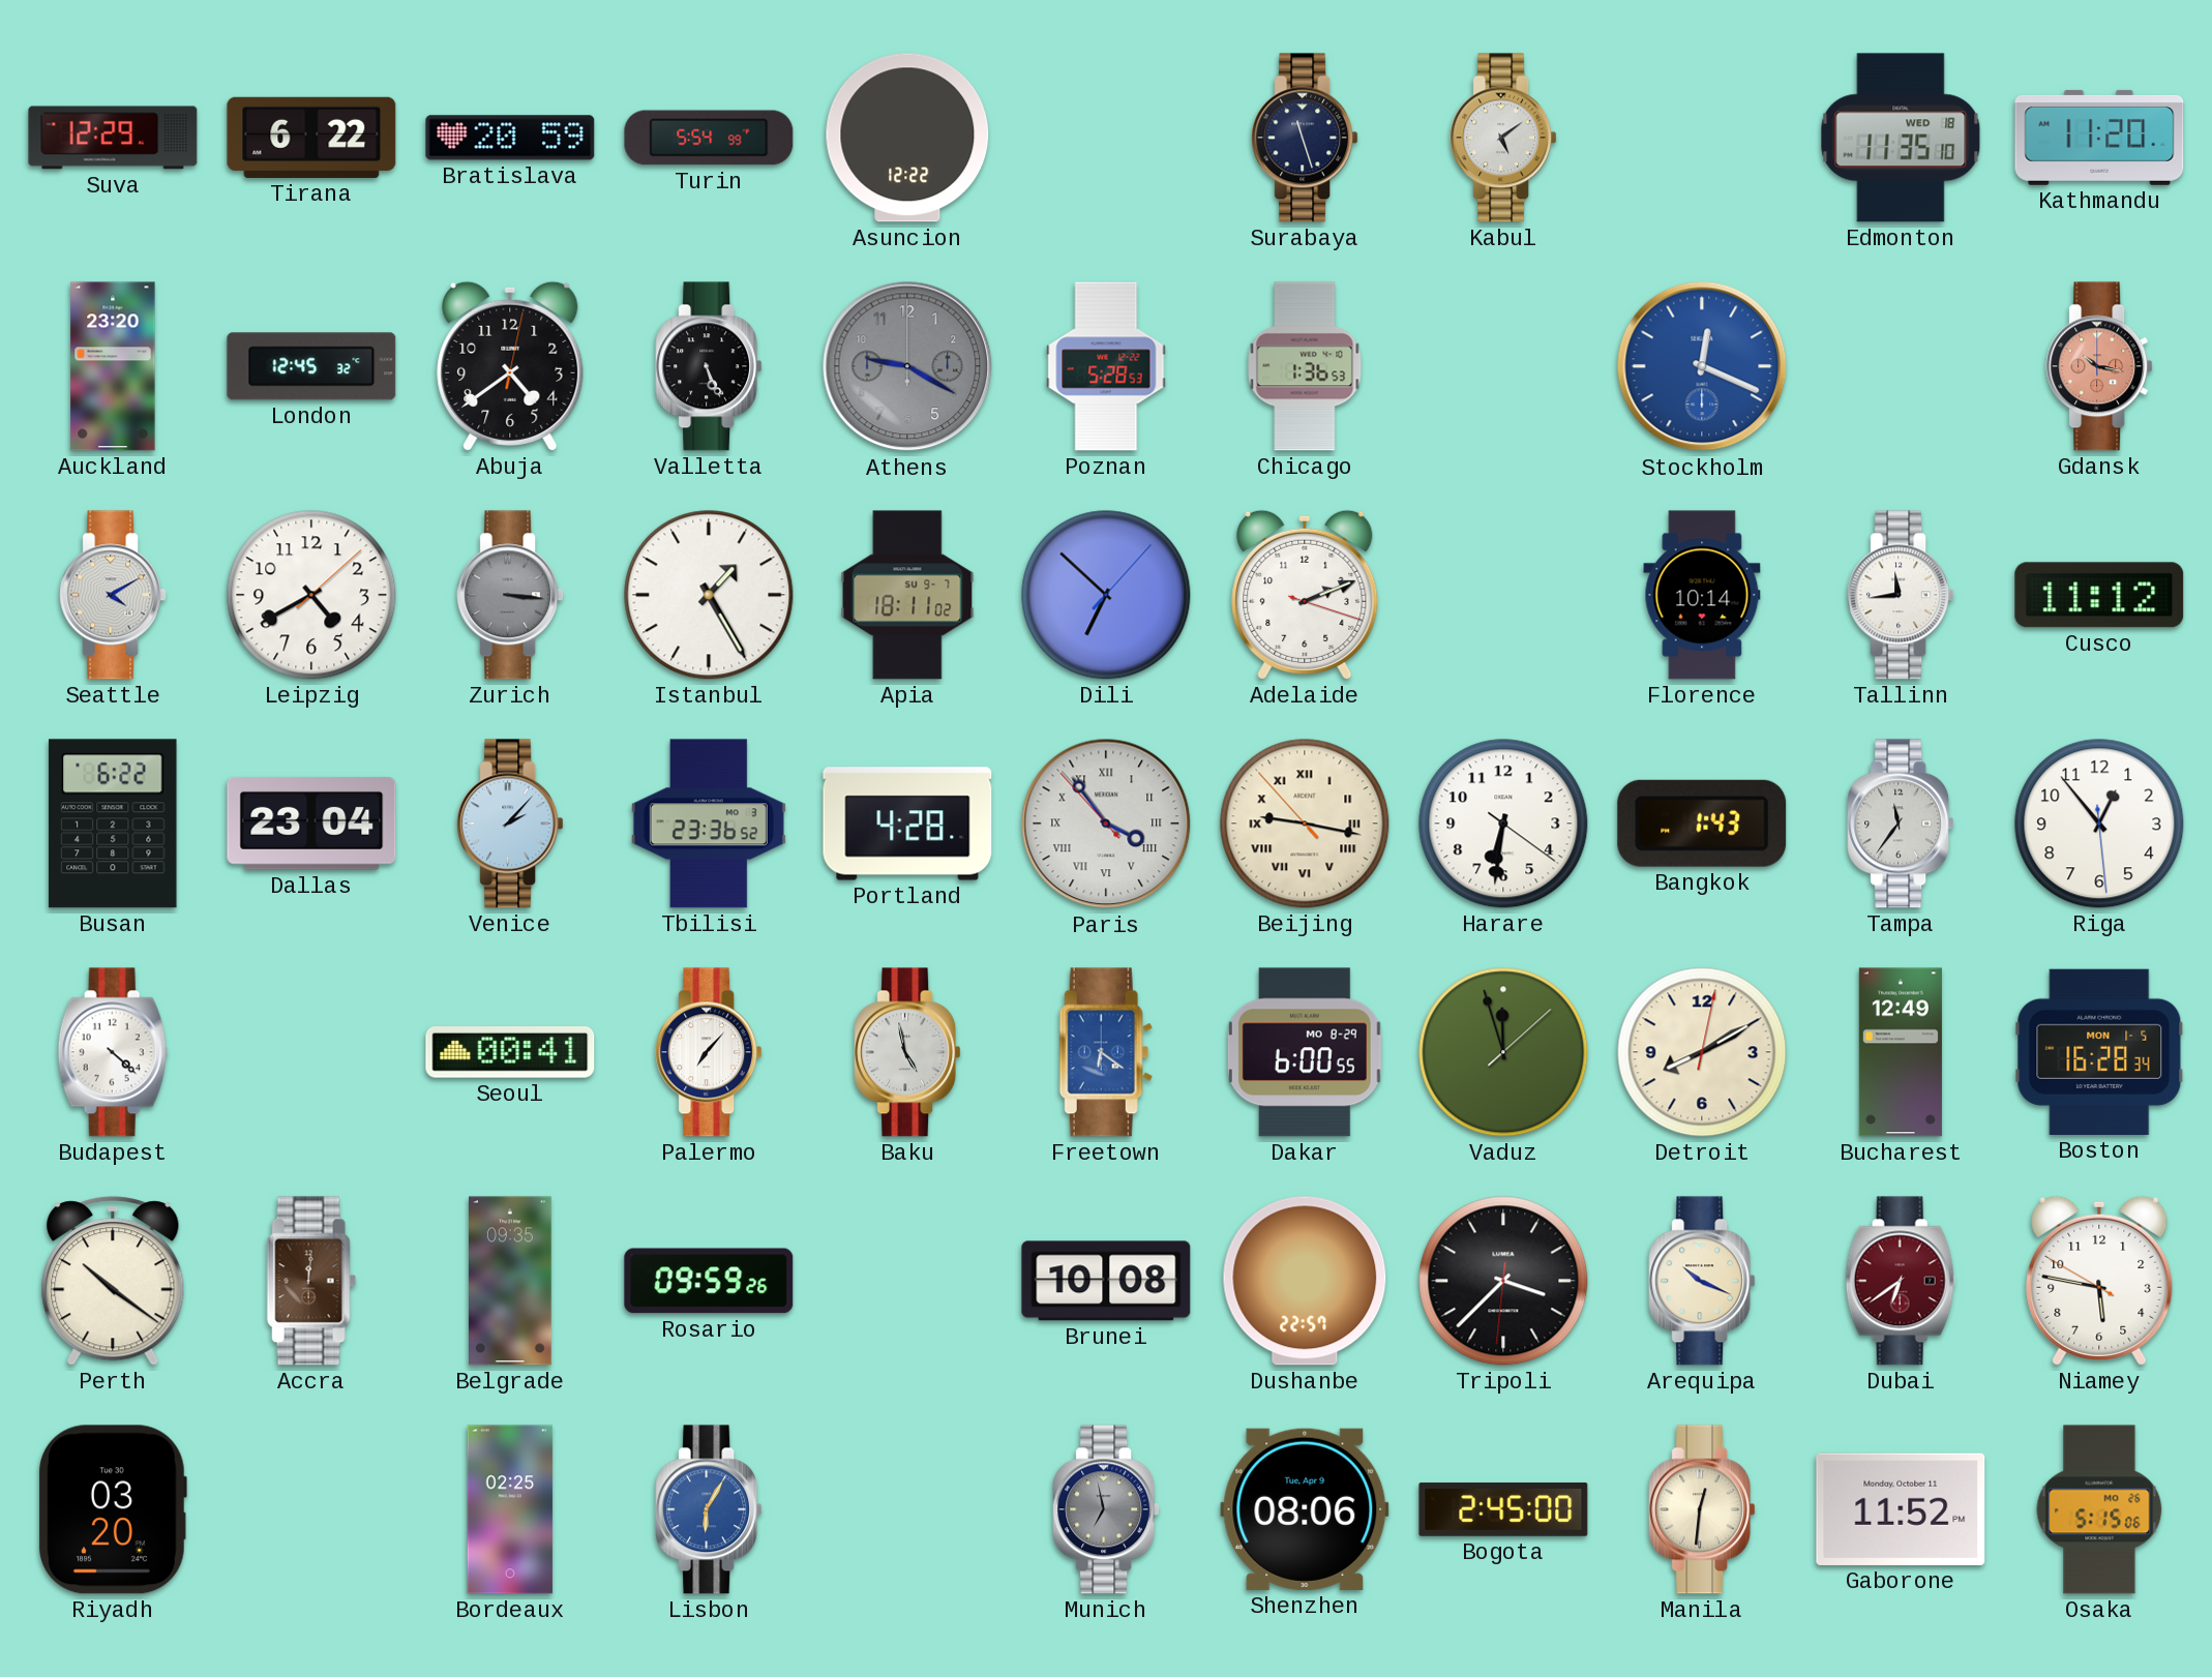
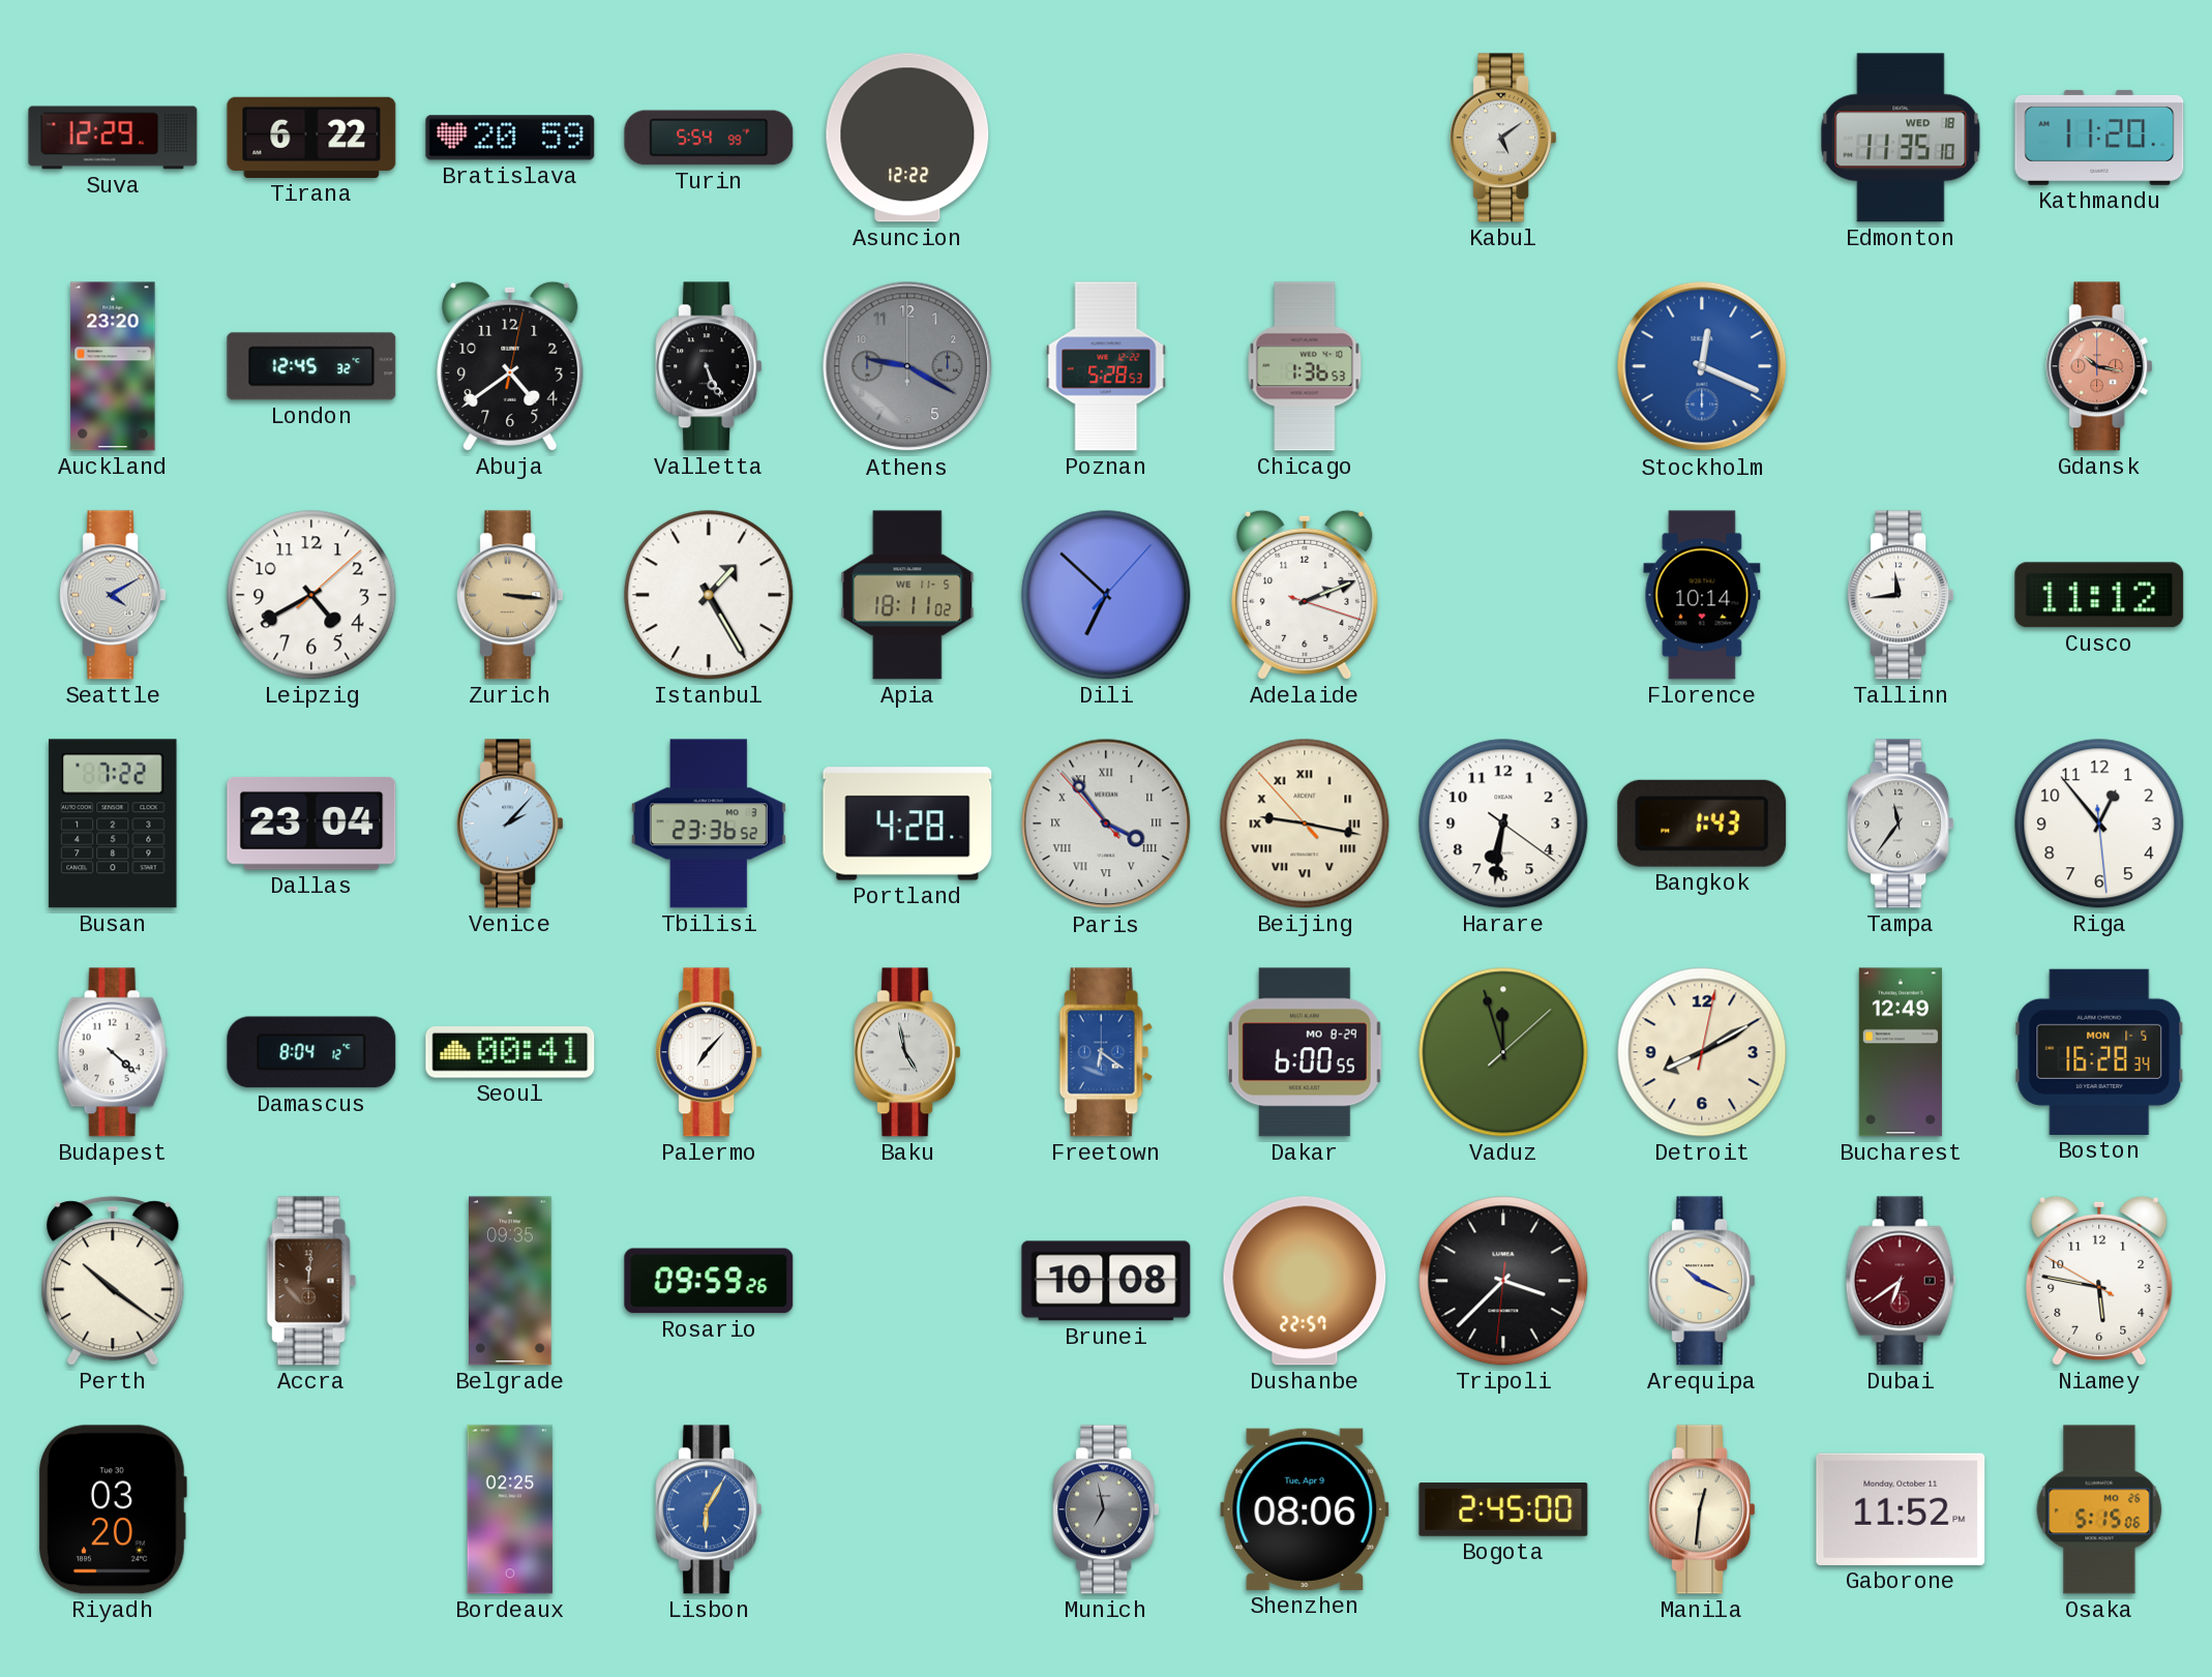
Surabaya: 11:27 -> none
Zurich dial: grey -> champagne
Apia date: SU 9-7 -> WE 11-5
Busan: 6:22 -> 7:22
Damascus: none -> 8:04
